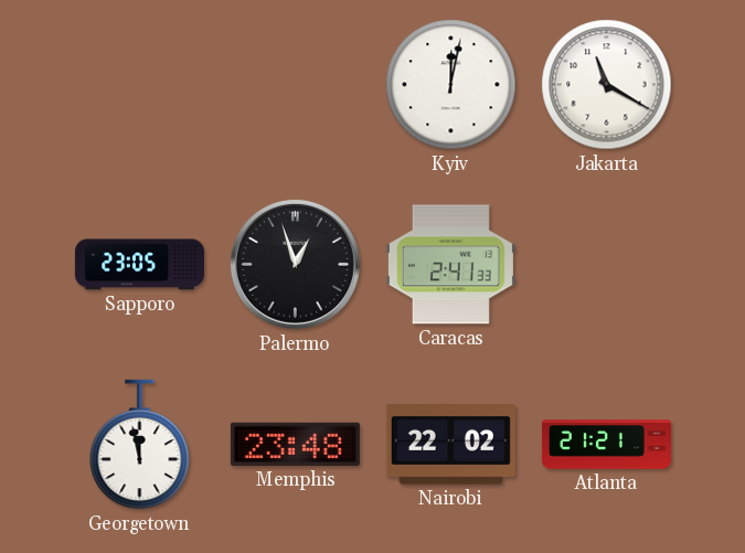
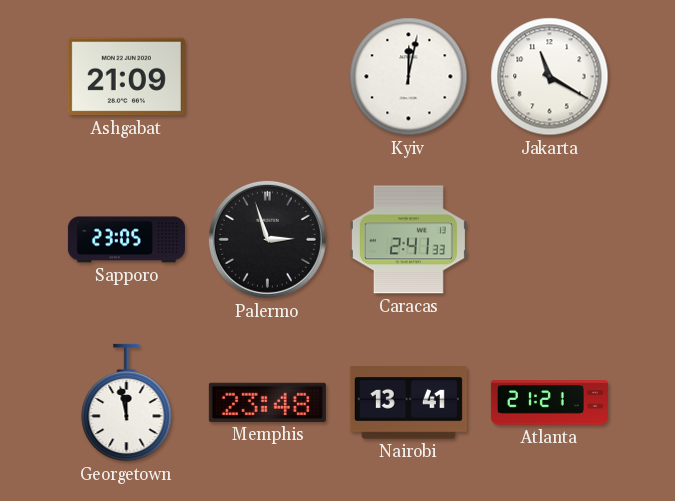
Ashgabat: none -> 21:09
Palermo: 12:57 -> 2:57
Nairobi: 22:02 -> 13:41
